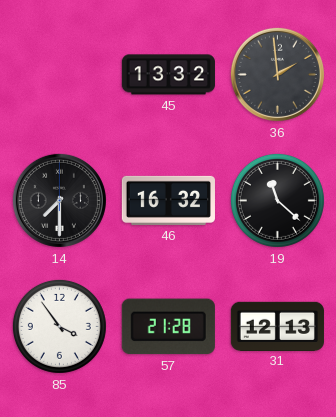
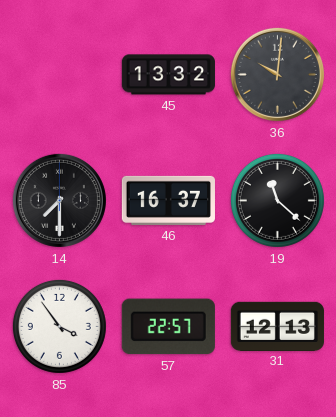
36: 1:59 -> 10:01
46: 16:32 -> 16:37
57: 21:28 -> 22:57
